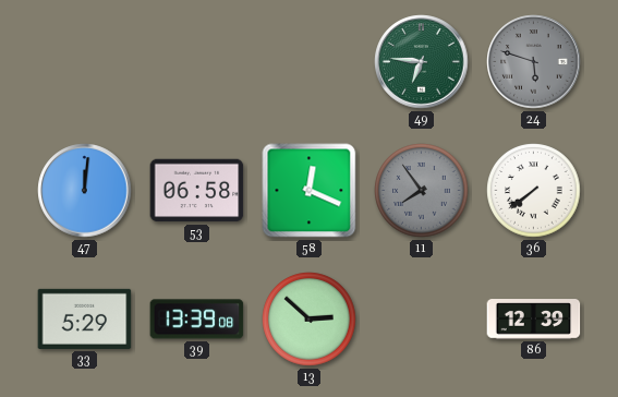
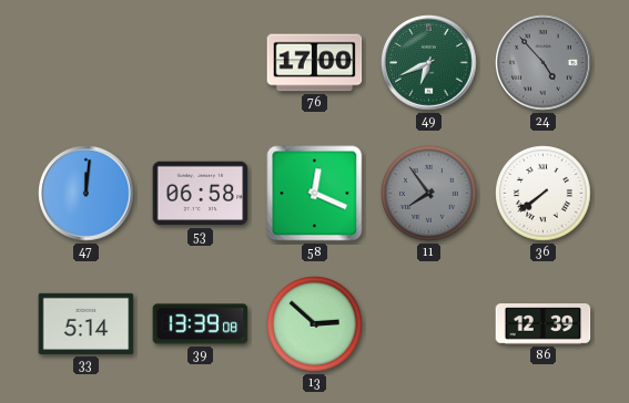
76: none -> 17:00
49: 6:46 -> 6:41
24: 5:48 -> 4:53
33: 5:29 -> 5:14
